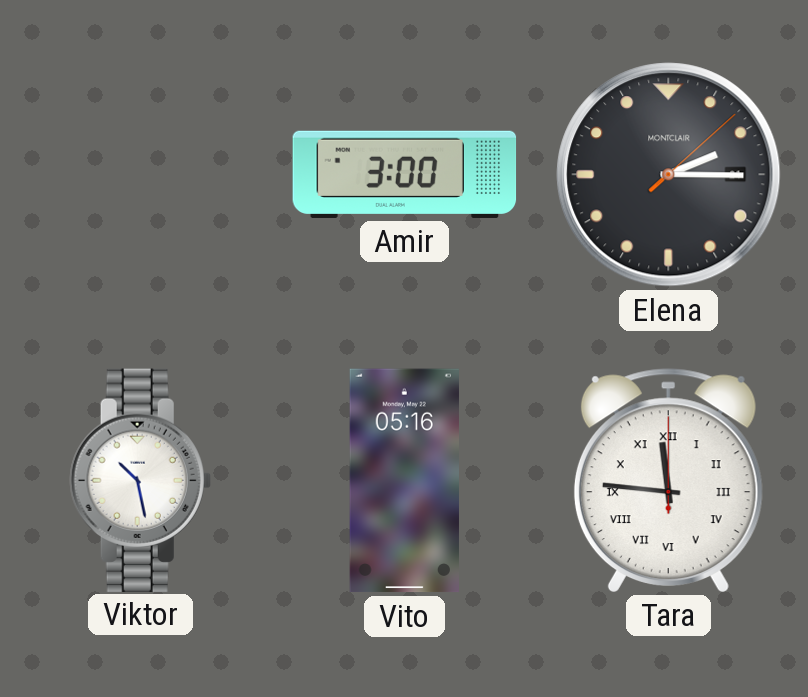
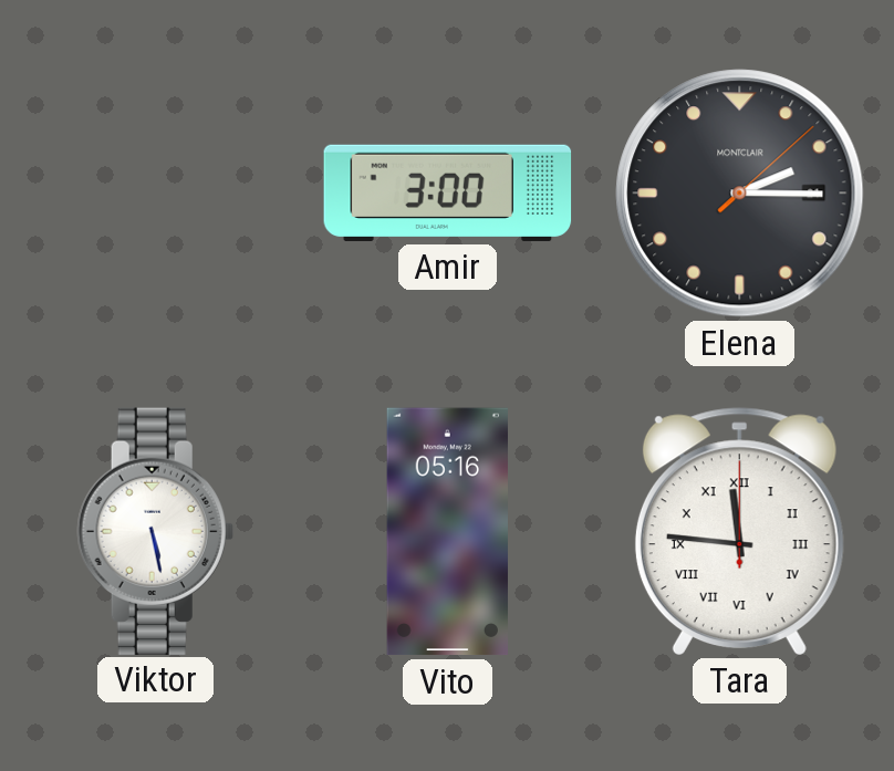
Viktor: 10:28 -> 5:28
